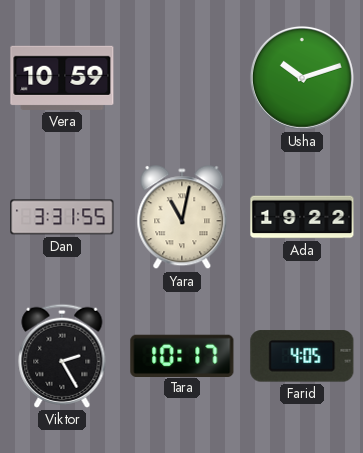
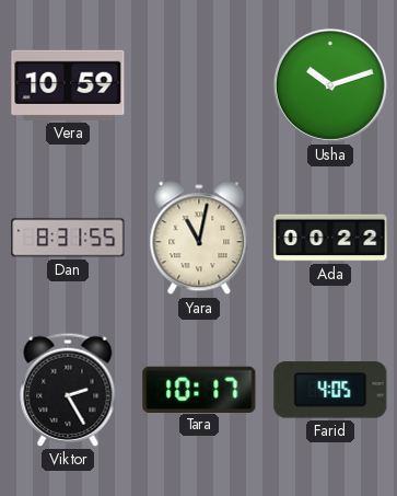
Dan: 3:31 -> 8:31
Ada: 19:22 -> 00:22
